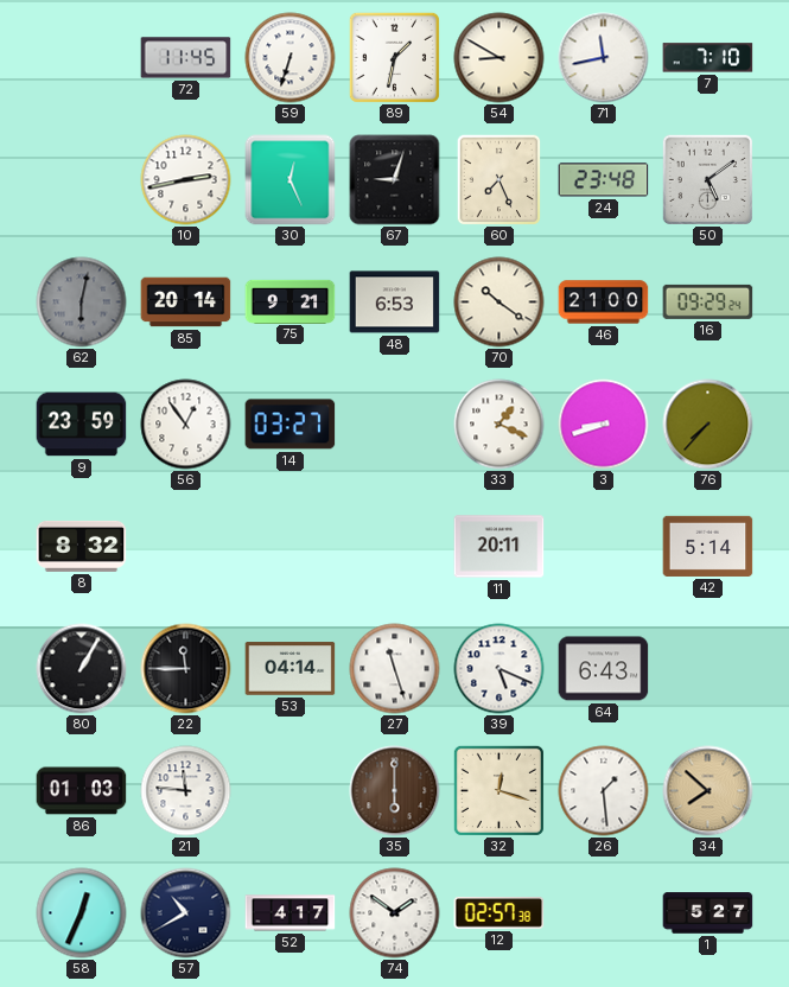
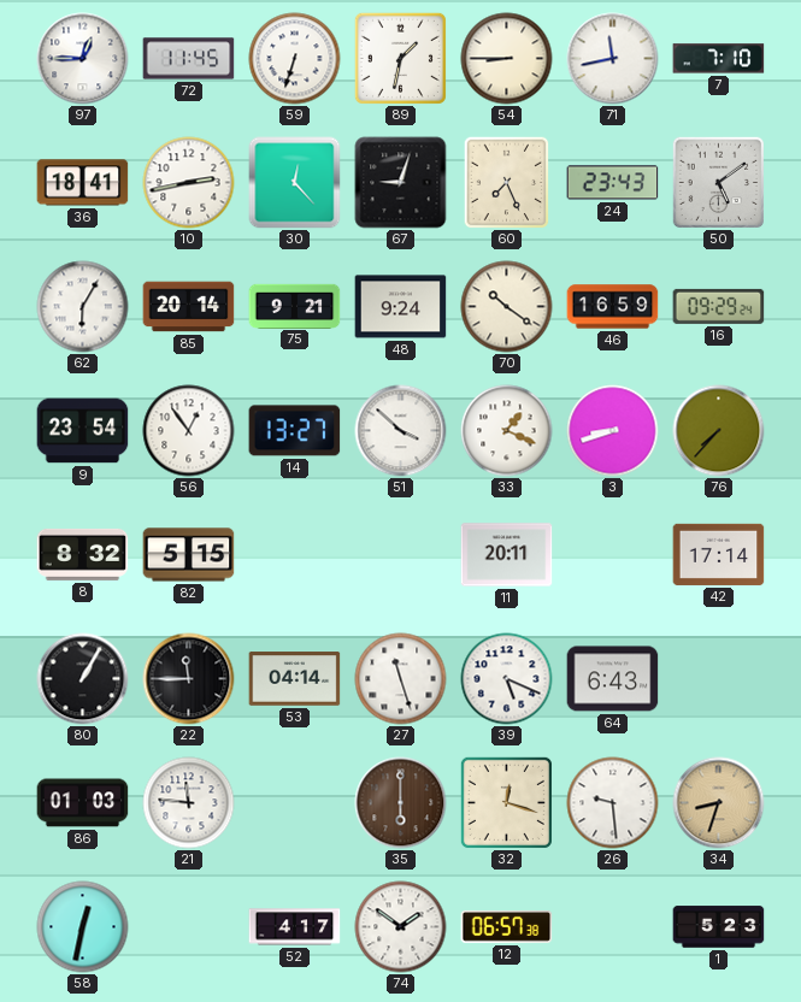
97: none -> 12:45
54: 8:50 -> 8:45
36: none -> 18:41
30: 12:26 -> 12:23
24: 23:48 -> 23:43
62: 6:02 -> 6:05
62 dial: grey -> white
48: 6:53 -> 9:24
46: 21:00 -> 16:59
9: 23:59 -> 23:54
14: 03:27 -> 13:27
51: none -> 3:52
82: none -> 5:15
42: 5:14 -> 17:14
26: 1:29 -> 9:29
34: 7:52 -> 8:33
58: 12:34 -> 12:32
57: 10:40 -> none
12: 02:57 -> 06:57
1: 5:27 -> 5:23
